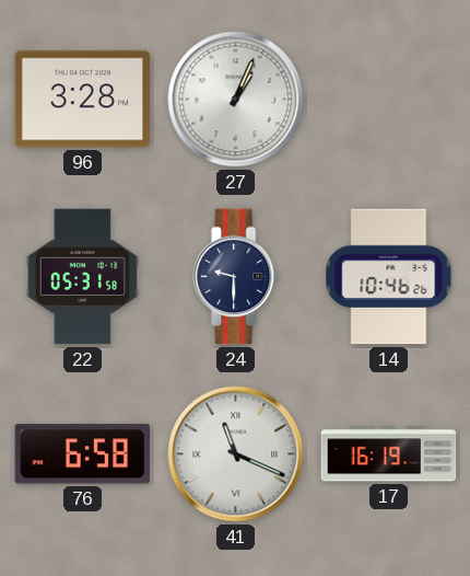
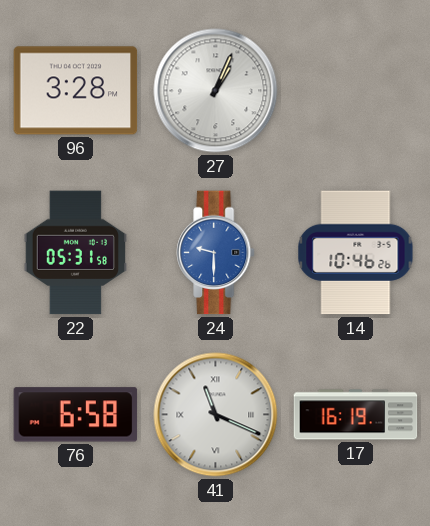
24 dial: navy -> blue
